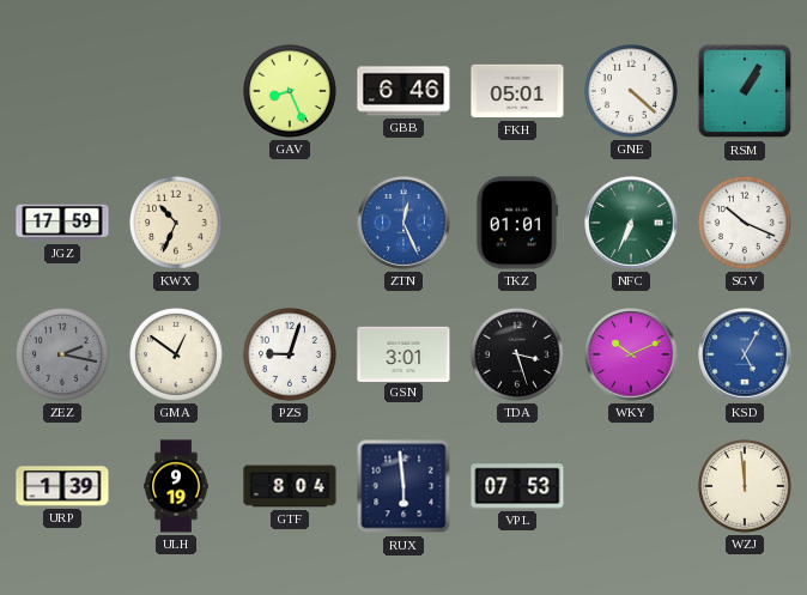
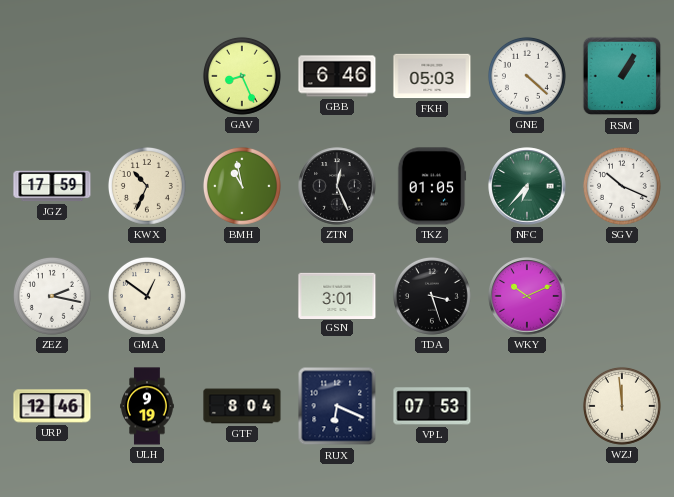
FKH: 05:01 -> 05:03
BMH: none -> 10:58
ZTN dial: blue -> black
TKZ: 01:01 -> 01:05
NFC: 6:34 -> 6:37
ZEZ dial: grey -> white
PZS: 9:03 -> none
KSD: 5:05 -> none
URP: 1:39 -> 12:46
RUX: 5:59 -> 6:19
